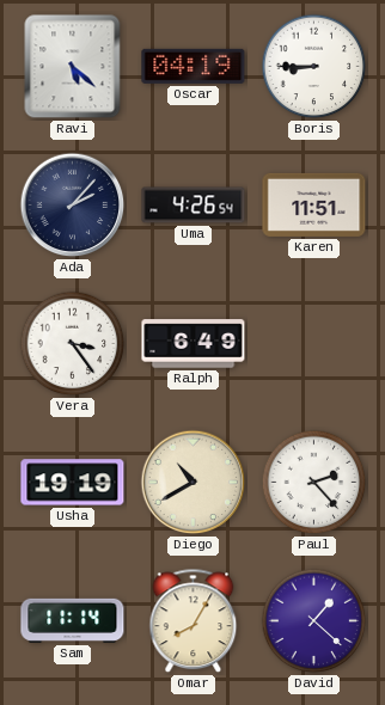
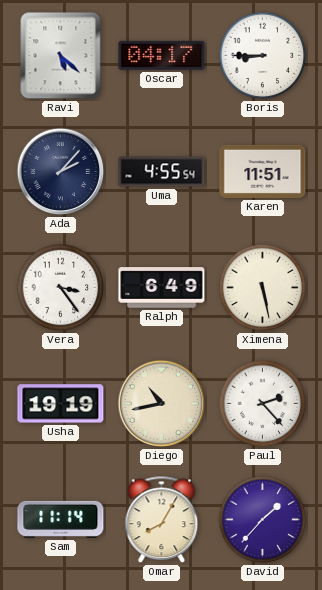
Oscar: 04:19 -> 04:17
Uma: 4:26 -> 4:55
Ximena: none -> 5:28
Diego: 10:40 -> 10:43
David: 1:22 -> 1:37
